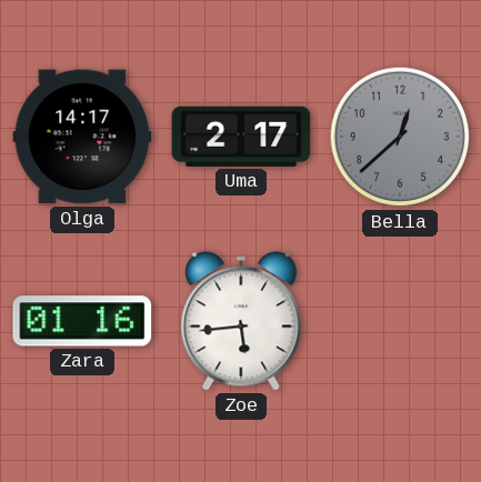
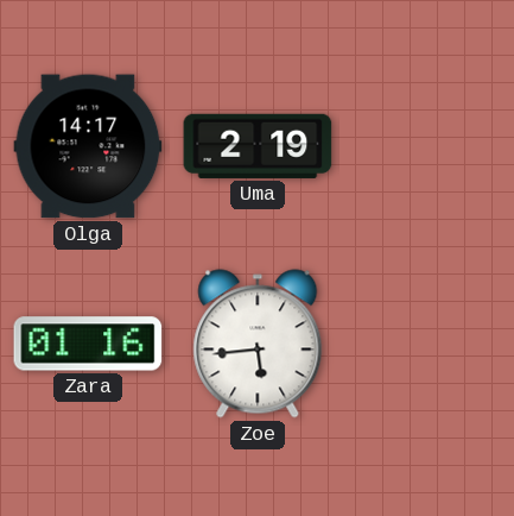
Uma: 2:17 -> 2:19
Bella: 12:38 -> none
